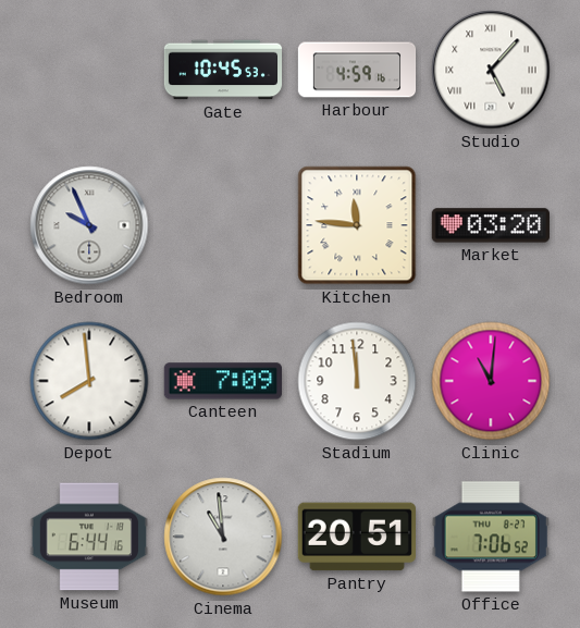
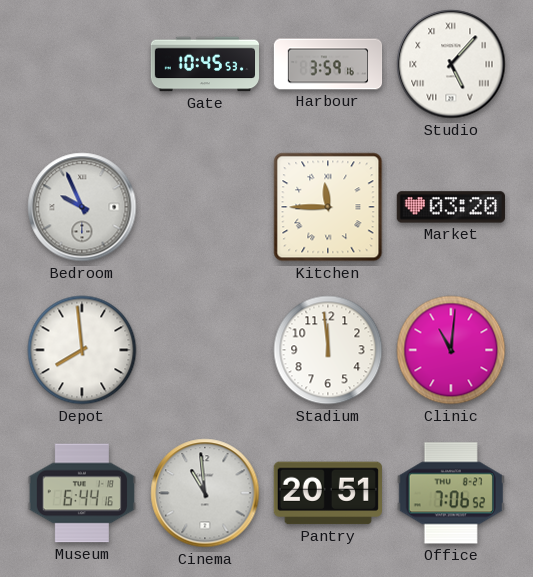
Harbour: 4:59 -> 3:59
Kitchen: 11:46 -> 11:45
Canteen: 7:09 -> none
